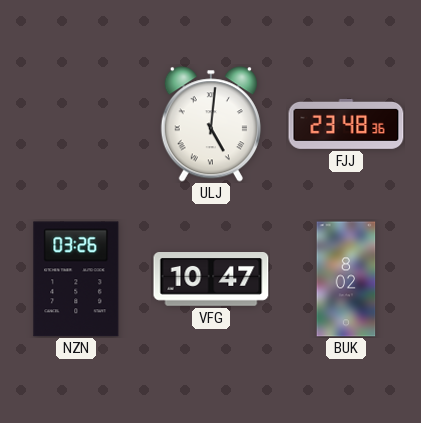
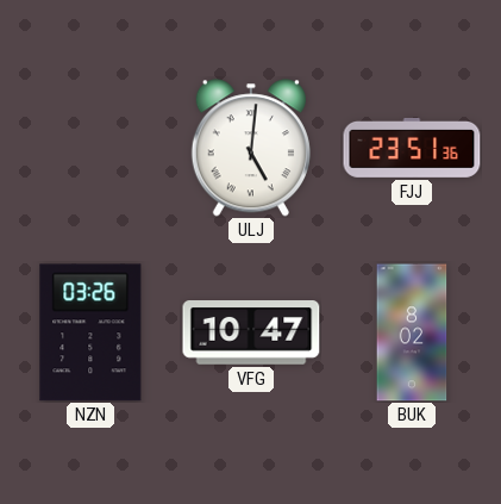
FJJ: 23:48 -> 23:51
